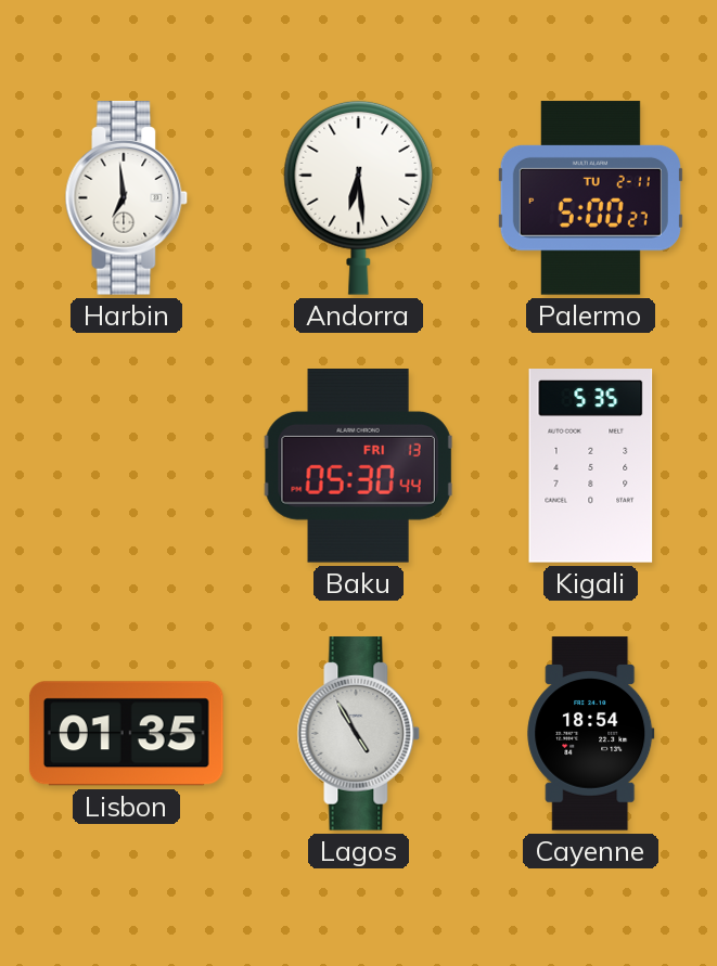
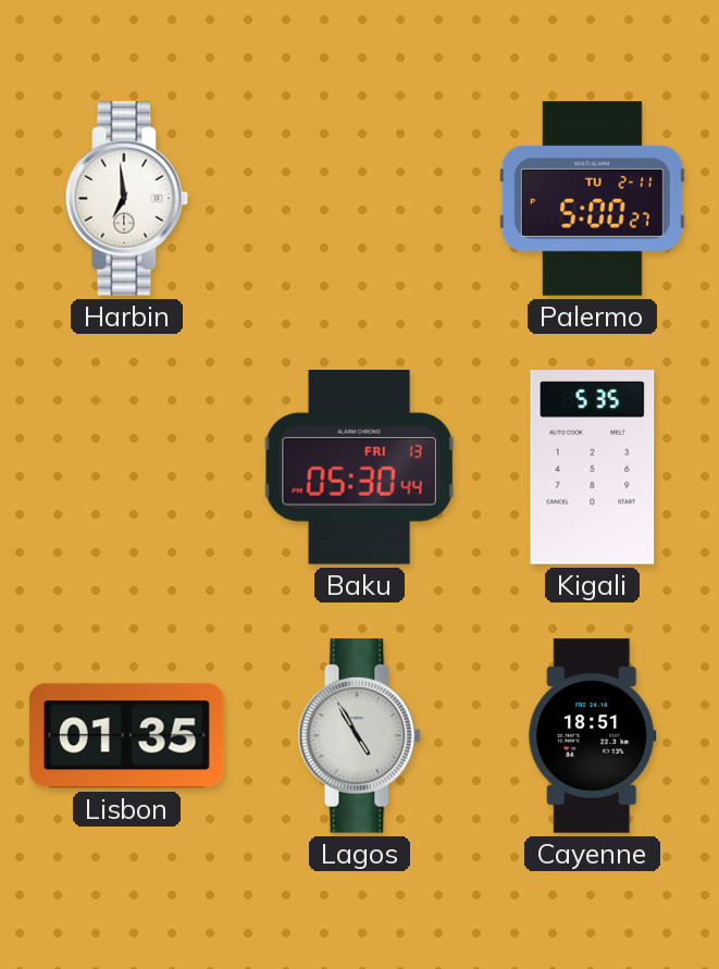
Andorra: 6:29 -> none
Cayenne: 18:54 -> 18:51
